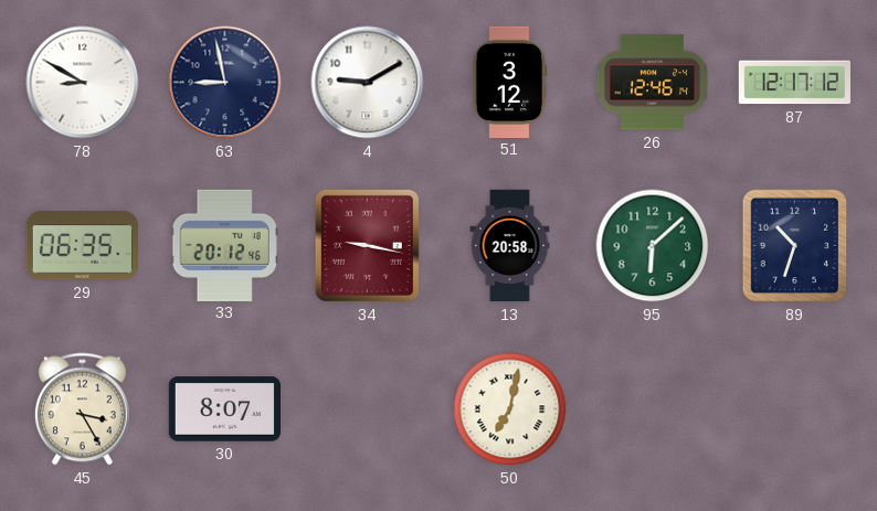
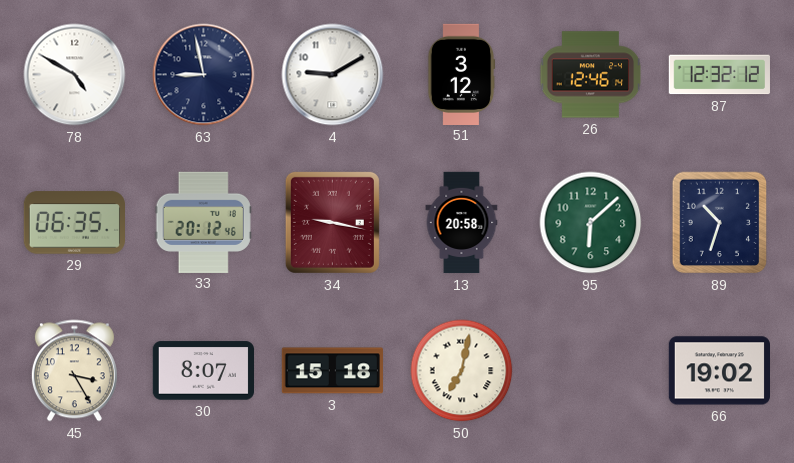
78: 8:50 -> 4:50
87: 12:17 -> 12:32
3: none -> 15:18
66: none -> 19:02
